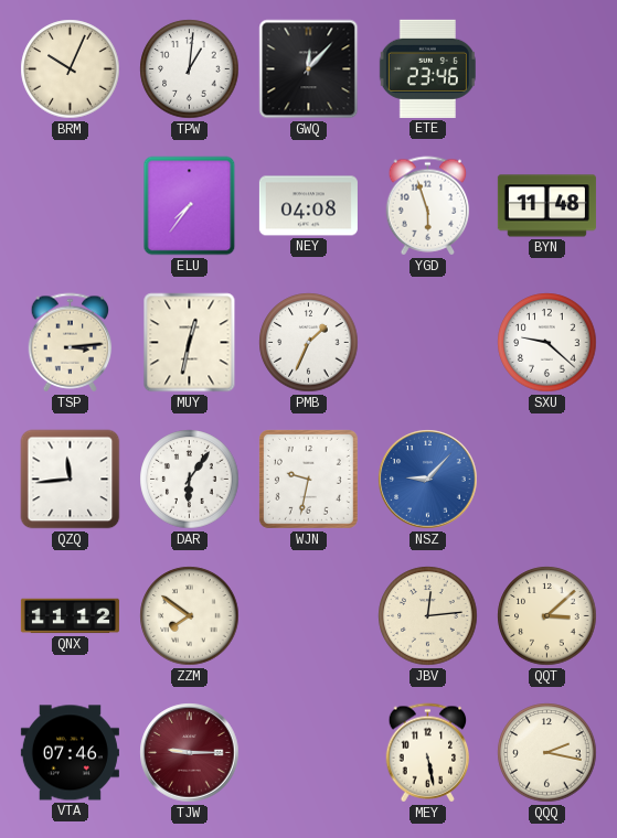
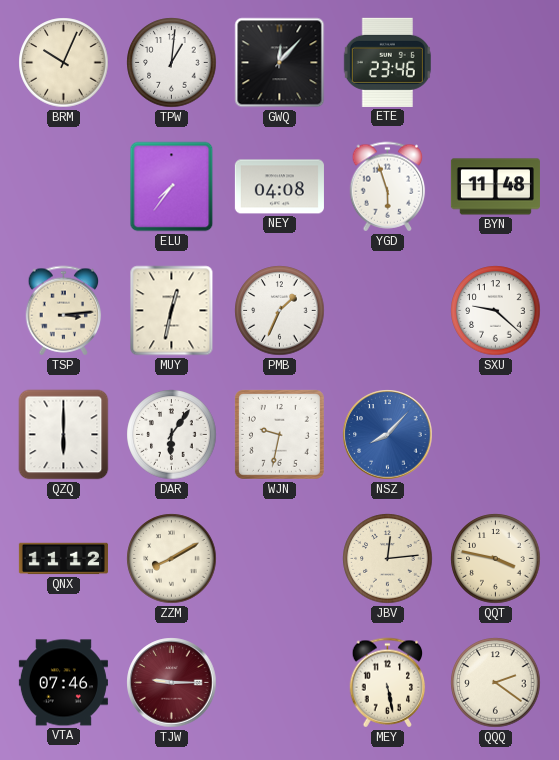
QZQ: 11:44 -> 6:00
NSZ: 9:07 -> 8:07
ZZM: 7:51 -> 8:10
QQT: 3:08 -> 3:47
QQQ: 2:17 -> 2:21
